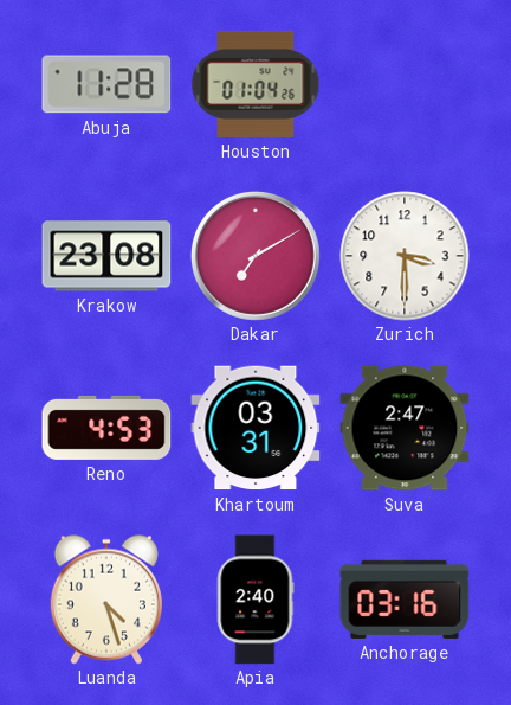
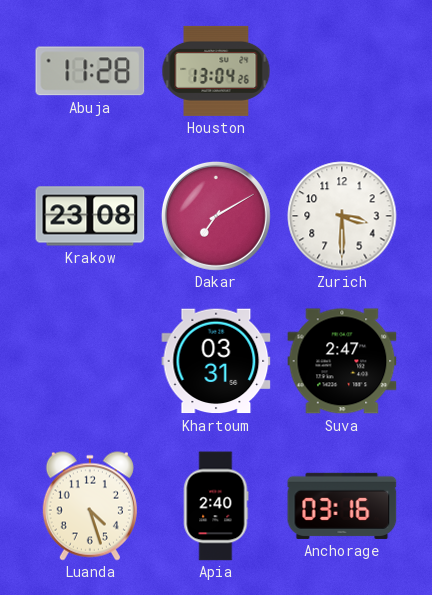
Houston: 01:04 -> 13:04
Reno: 4:53 -> none
